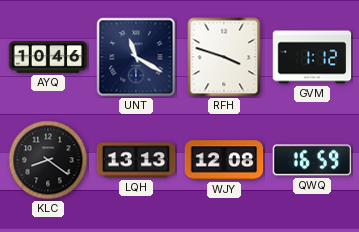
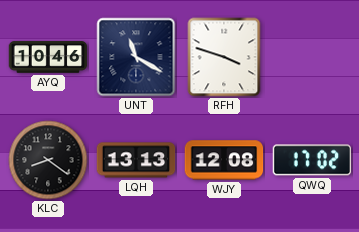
GVM: 1:12 -> none
QWQ: 16:59 -> 17:02
